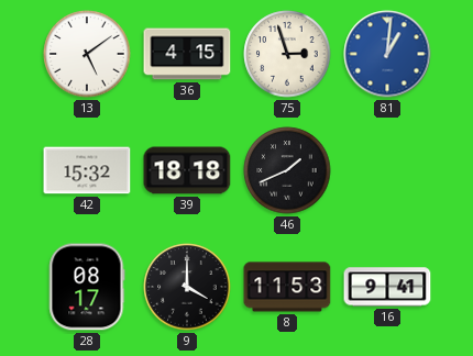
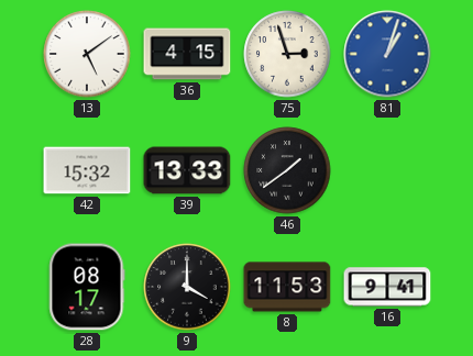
81: 1:01 -> 1:03
39: 18:18 -> 13:33
46: 1:41 -> 1:39
